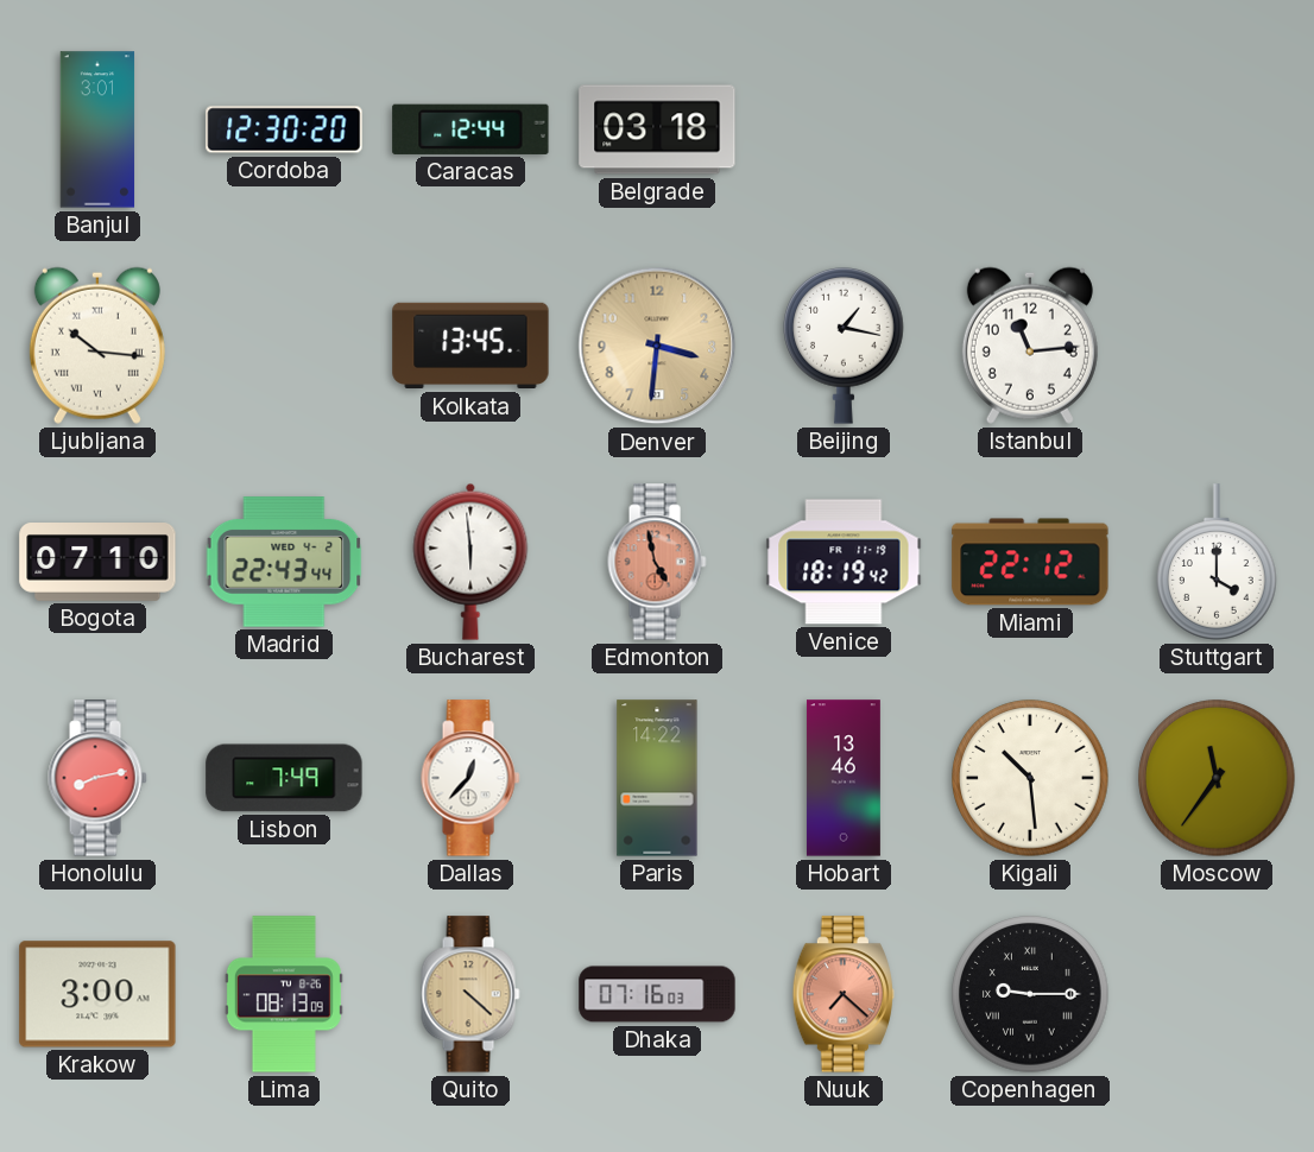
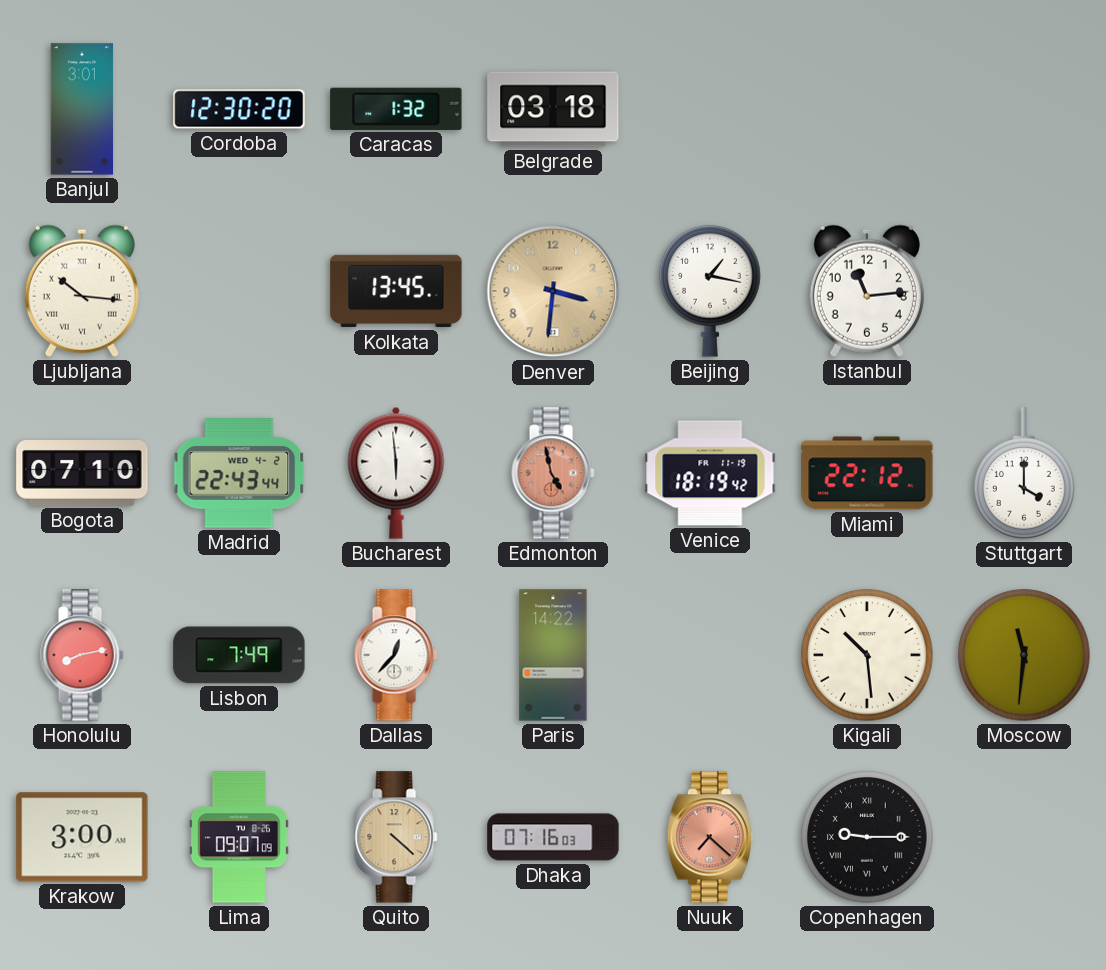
Caracas: 12:44 -> 1:32
Hobart: 13:46 -> none
Moscow: 11:36 -> 11:31
Lima: 08:13 -> 09:07
